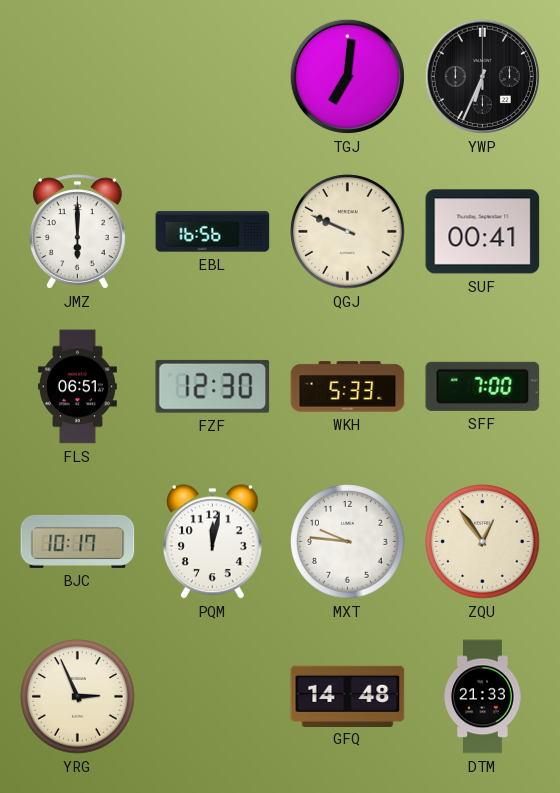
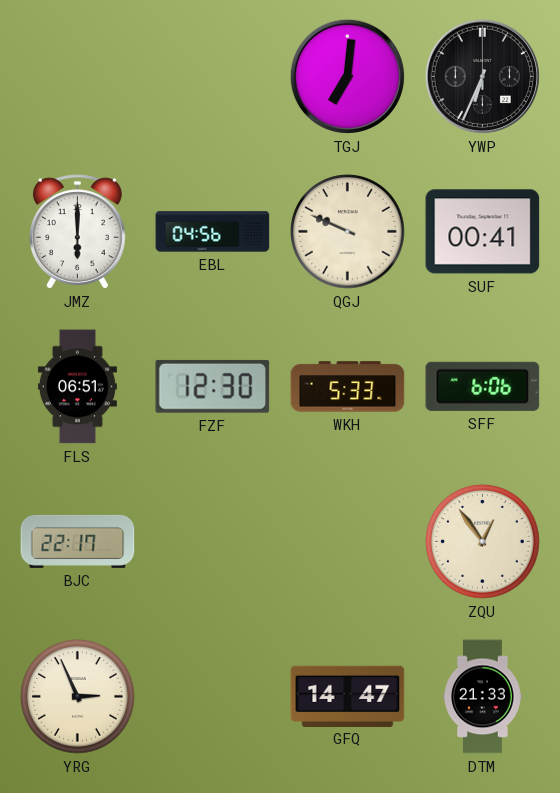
EBL: 16:56 -> 04:56
SFF: 7:00 -> 6:06
BJC: 10:17 -> 22:17
PQM: 12:02 -> none
MXT: 9:46 -> none
GFQ: 14:48 -> 14:47
